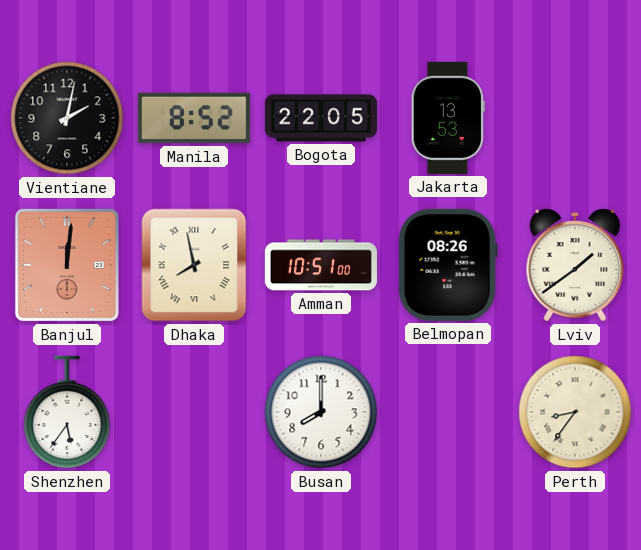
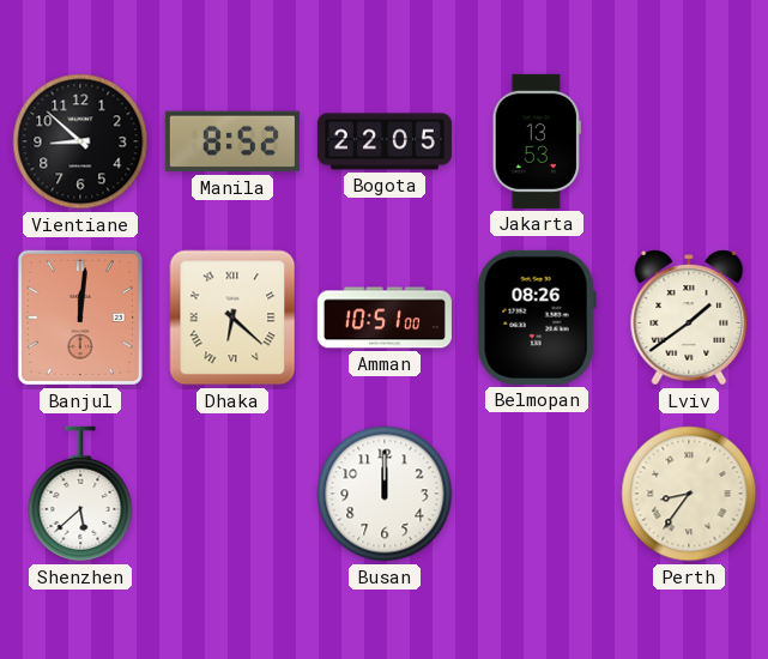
Vientiane: 2:02 -> 8:52
Dhaka: 7:58 -> 6:22
Shenzhen: 5:36 -> 5:38
Busan: 8:00 -> 12:00
